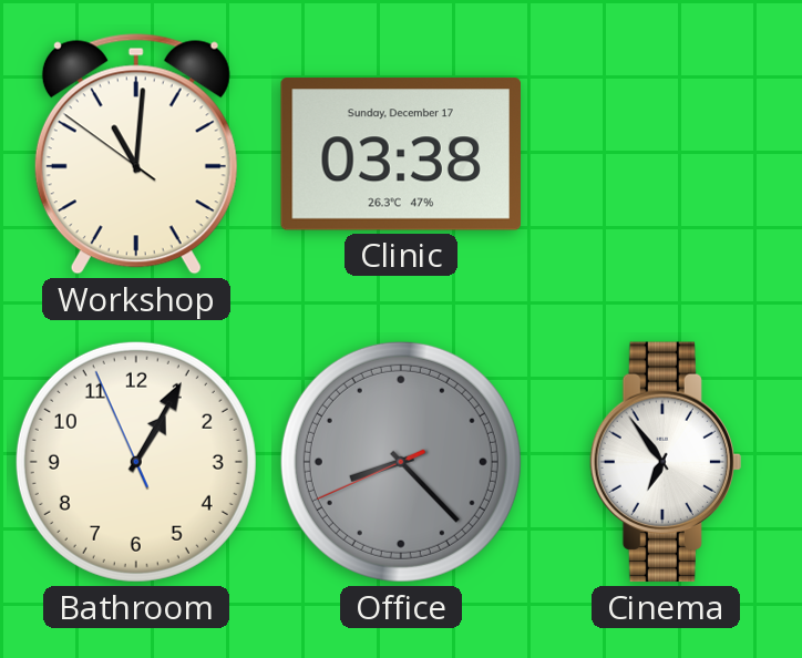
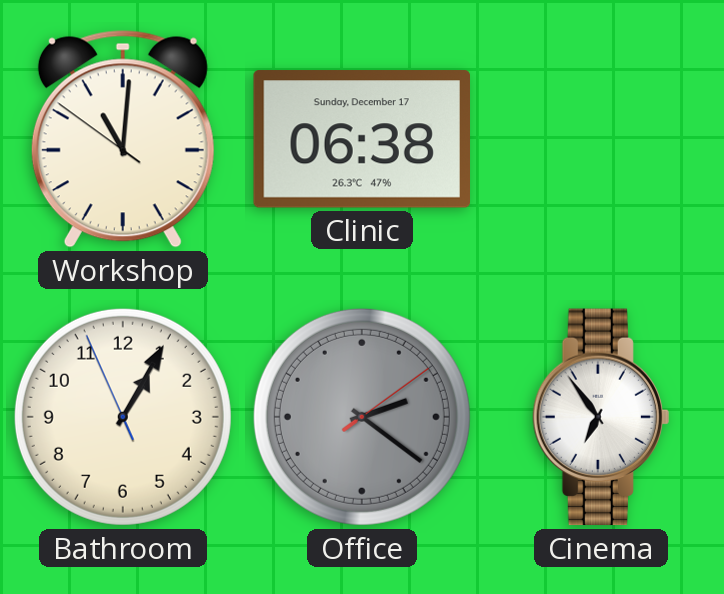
Clinic: 03:38 -> 06:38
Office: 8:22 -> 2:21
